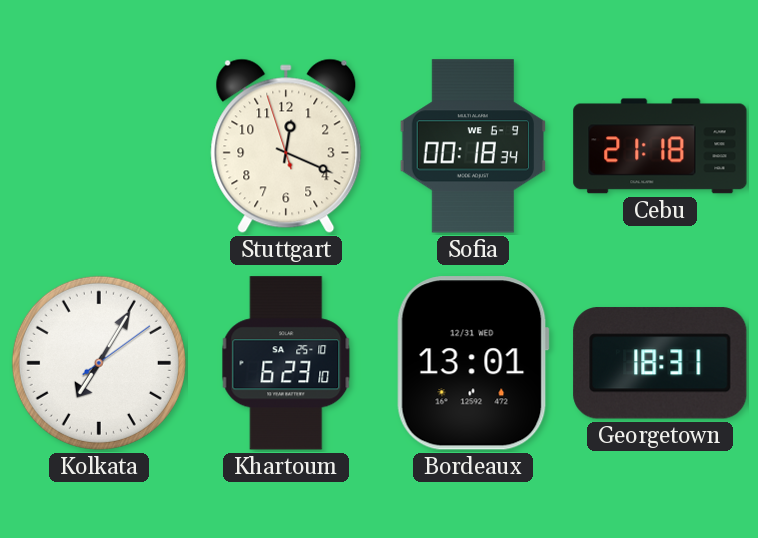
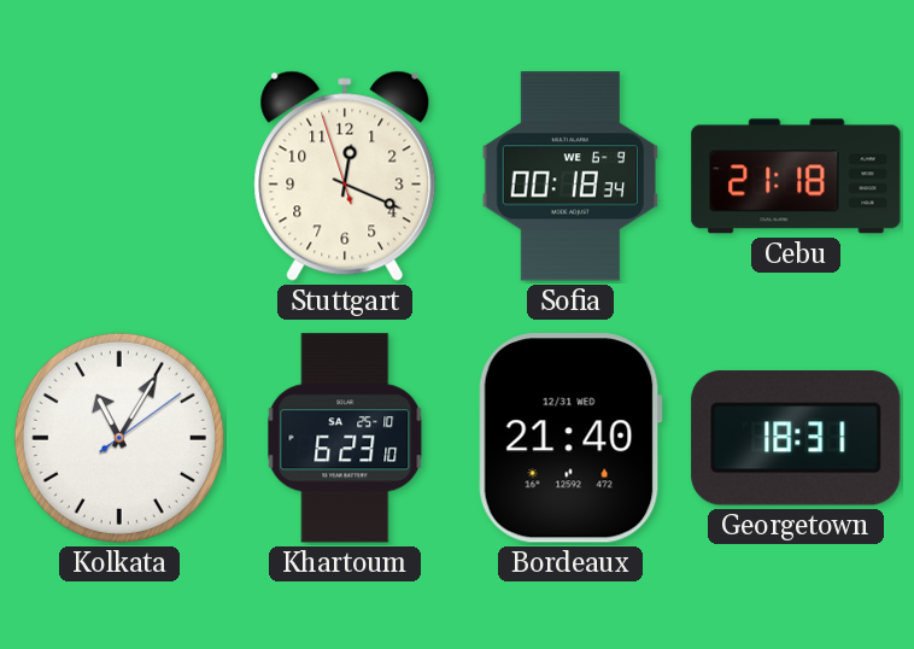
Kolkata: 7:05 -> 11:05
Bordeaux: 13:01 -> 21:40
